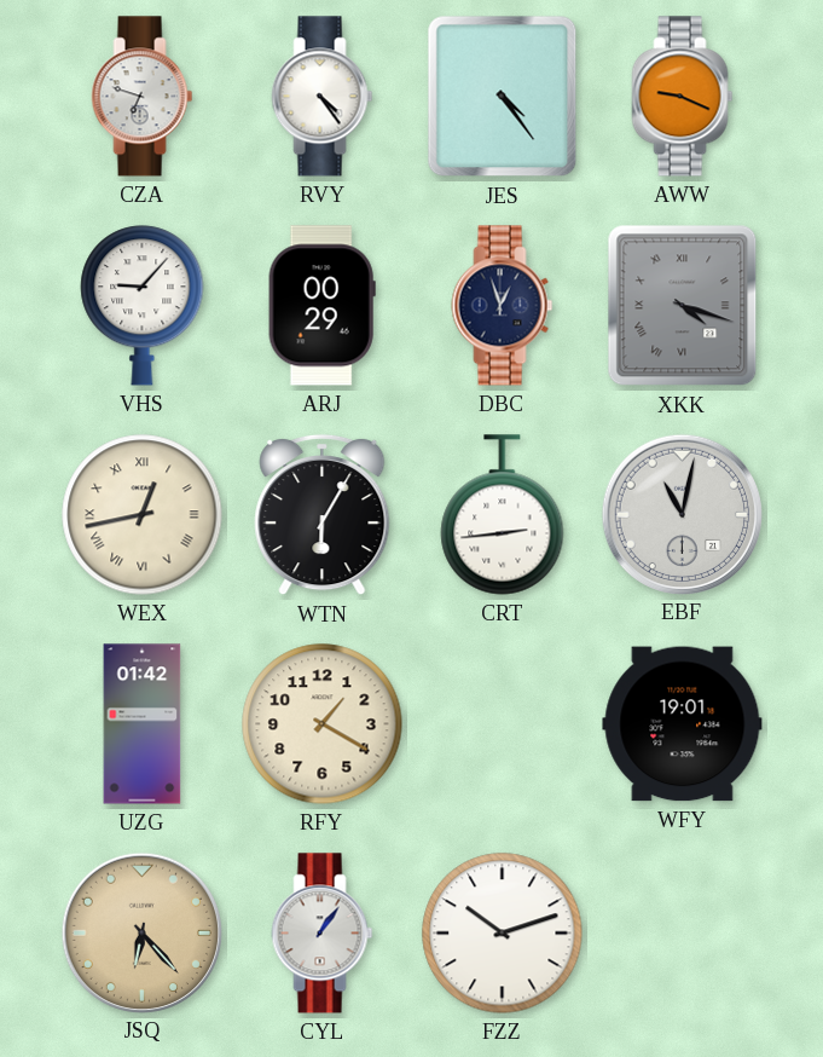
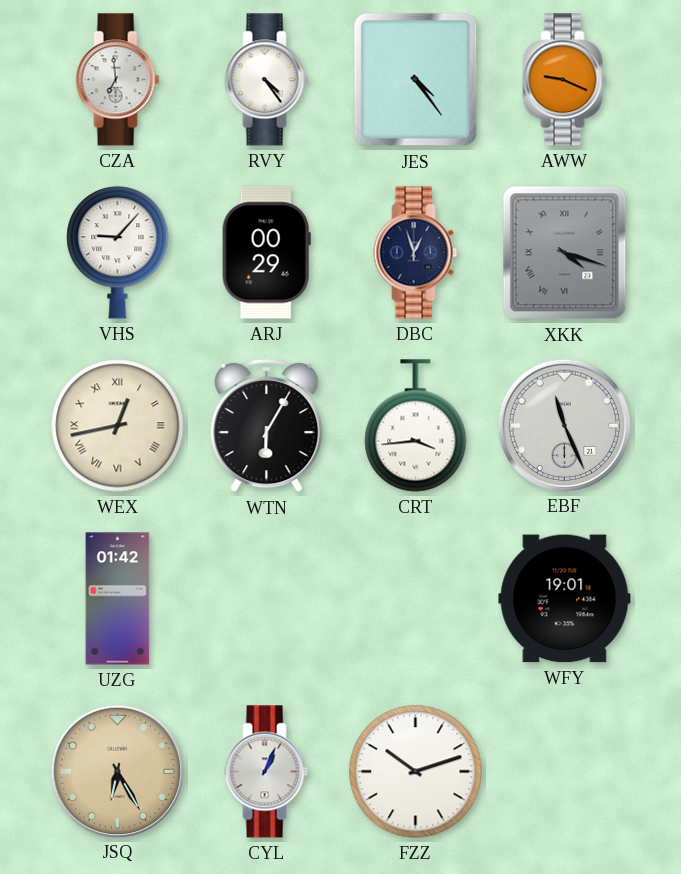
CZA: 6:48 -> 6:59
CRT: 2:44 -> 3:44
EBF: 11:02 -> 11:26
RFY: 1:20 -> none
JSQ: 6:23 -> 6:25
CYL: 1:06 -> 1:04
